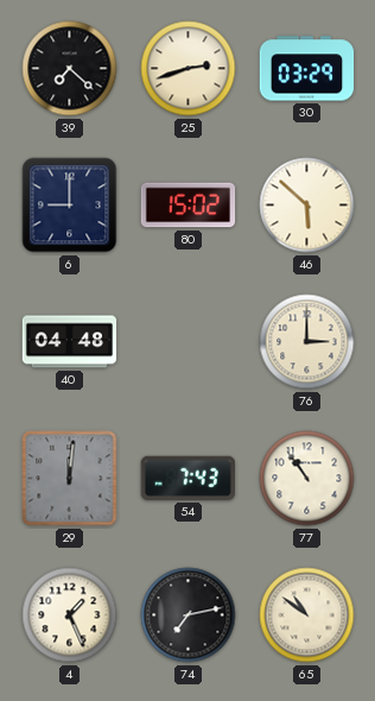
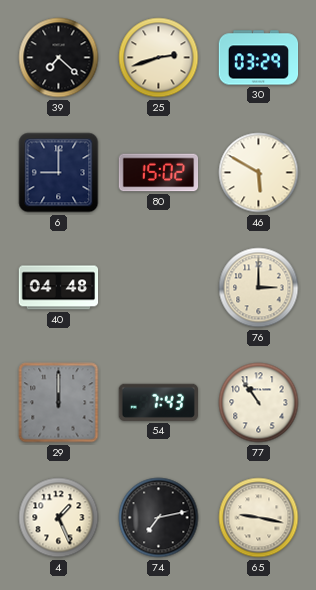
46: 5:52 -> 5:50
29: 12:01 -> 12:00
65: 10:51 -> 9:17
